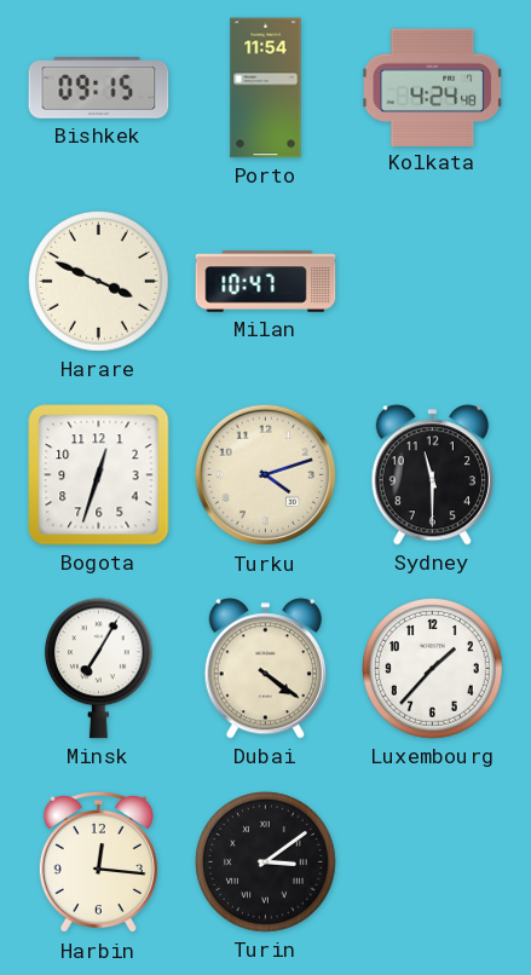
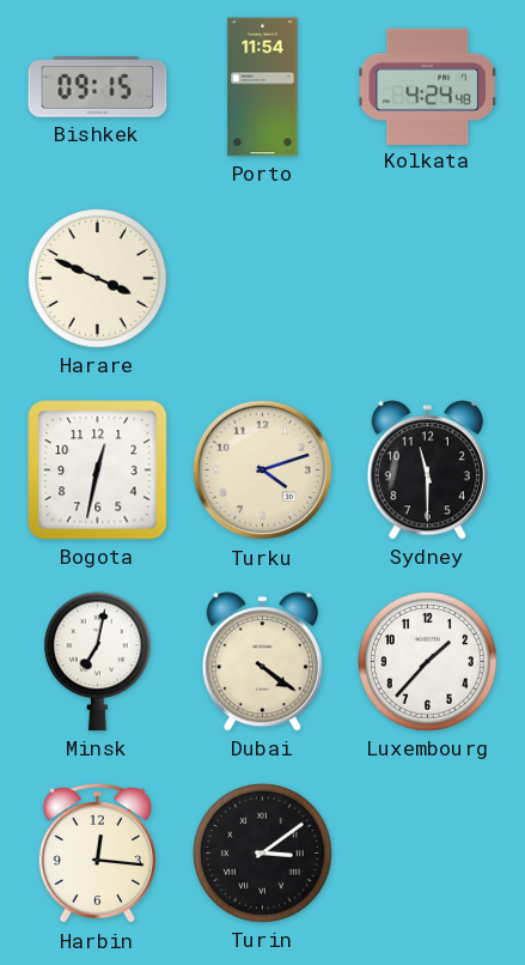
Milan: 10:47 -> none
Bogota: 12:33 -> 12:32
Minsk: 7:05 -> 7:02
